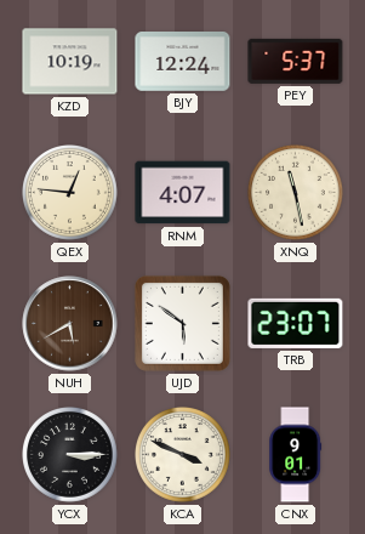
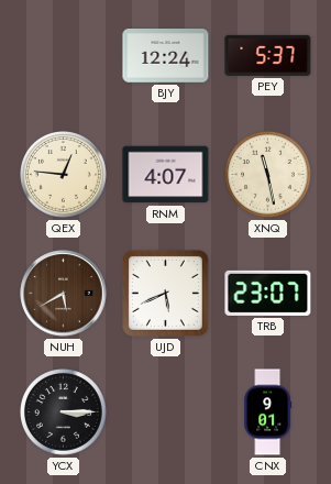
KZD: 10:19 -> none
UJD: 5:51 -> 5:41
KCA: 3:49 -> none
